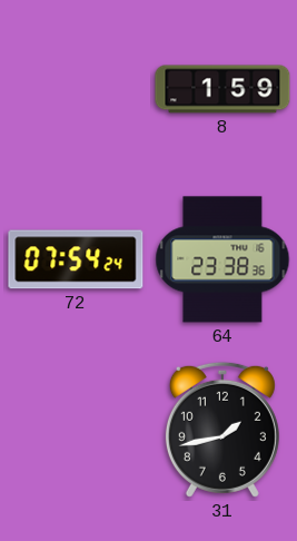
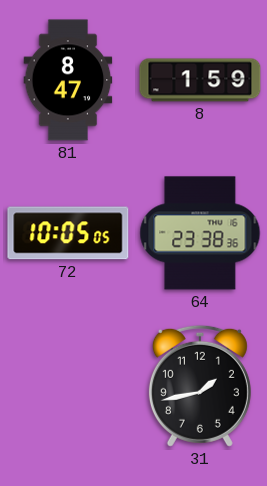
81: none -> 8:47
72: 07:54 -> 10:05
